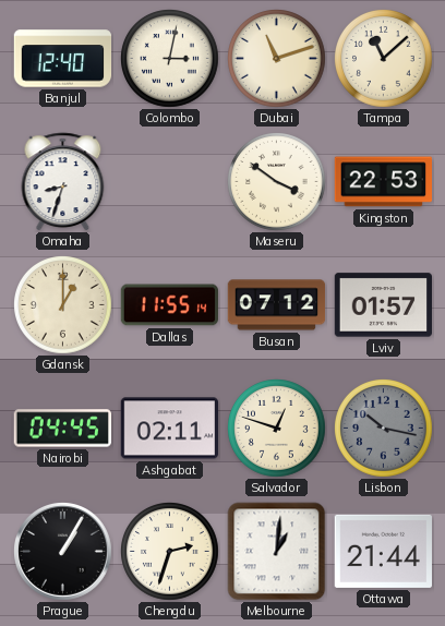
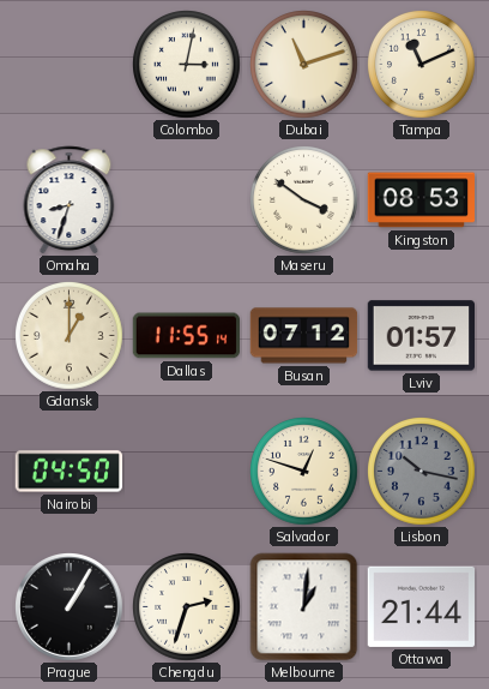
Banjul: 12:40 -> none
Tampa: 11:08 -> 11:11
Kingston: 22:53 -> 08:53
Nairobi: 04:45 -> 04:50
Ashgabat: 02:11 -> none
